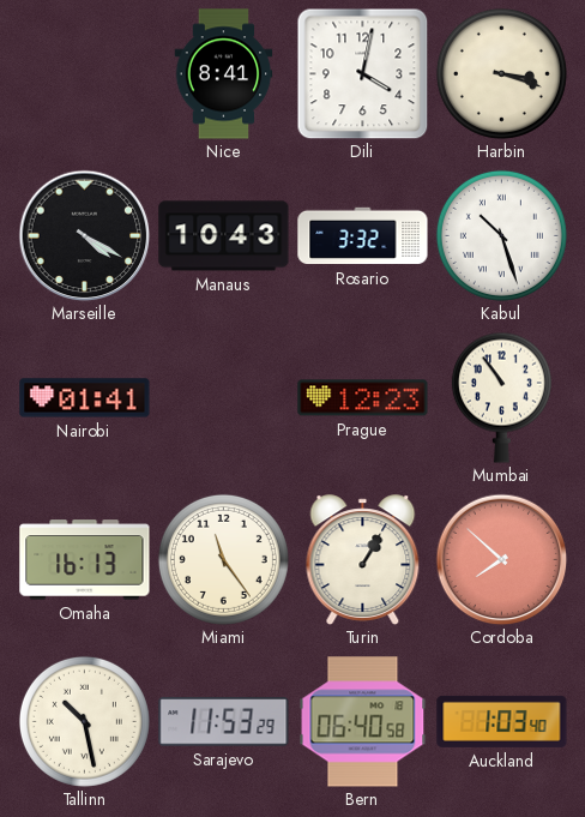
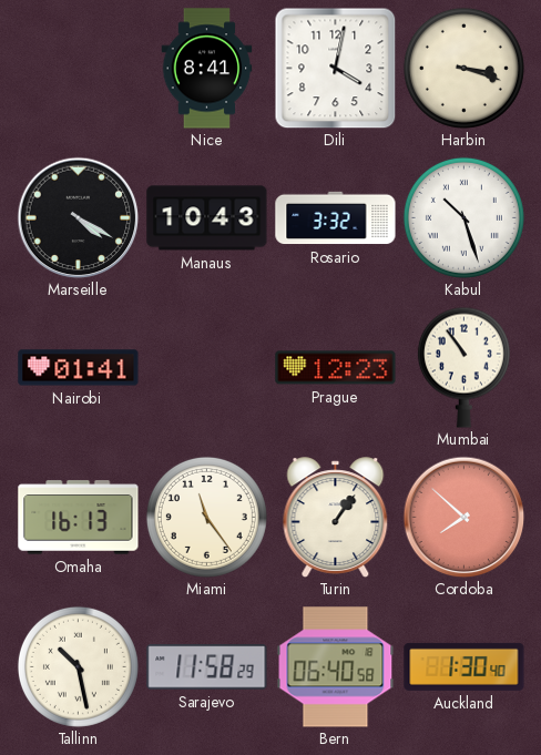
Turin: 1:05 -> 1:06
Sarajevo: 11:53 -> 11:58
Auckland: 1:03 -> 1:30
